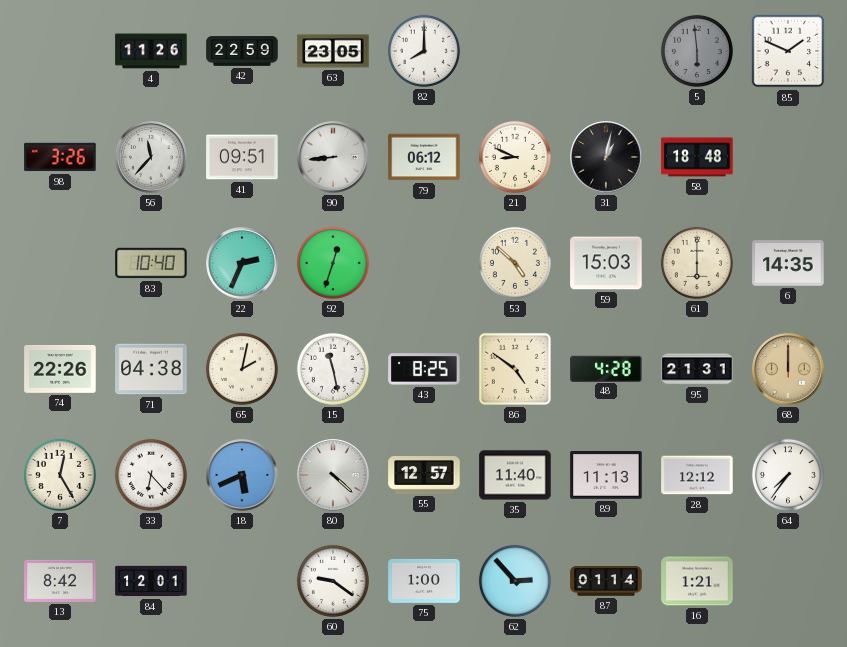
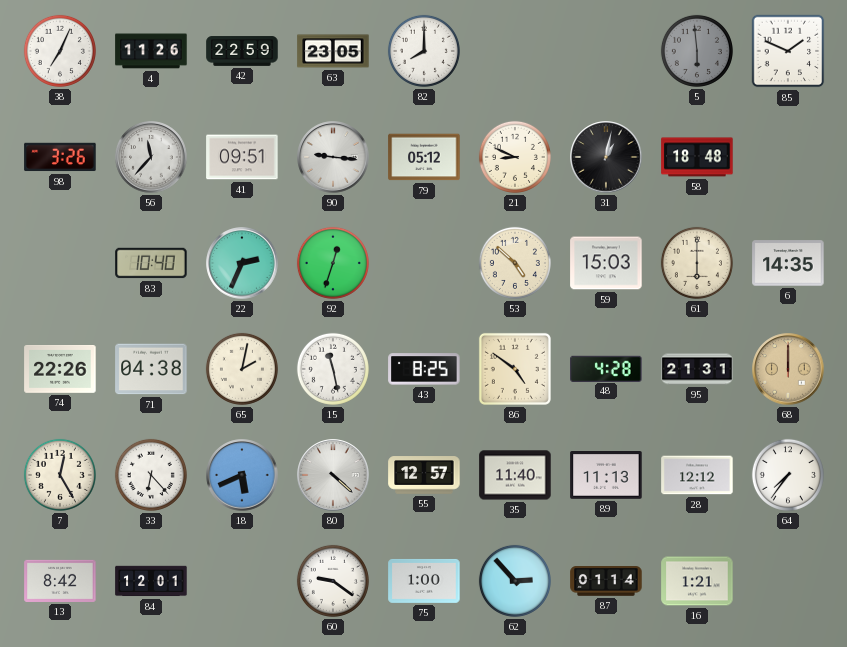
38: none -> 7:04
90: 8:44 -> 9:16
79: 06:12 -> 05:12
